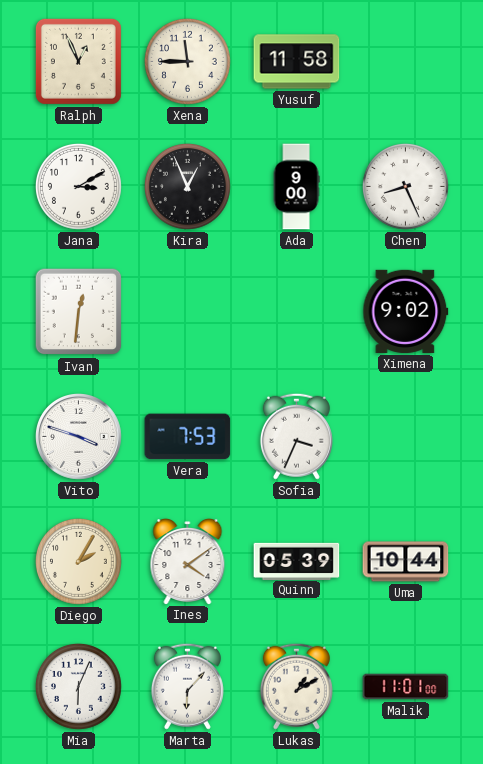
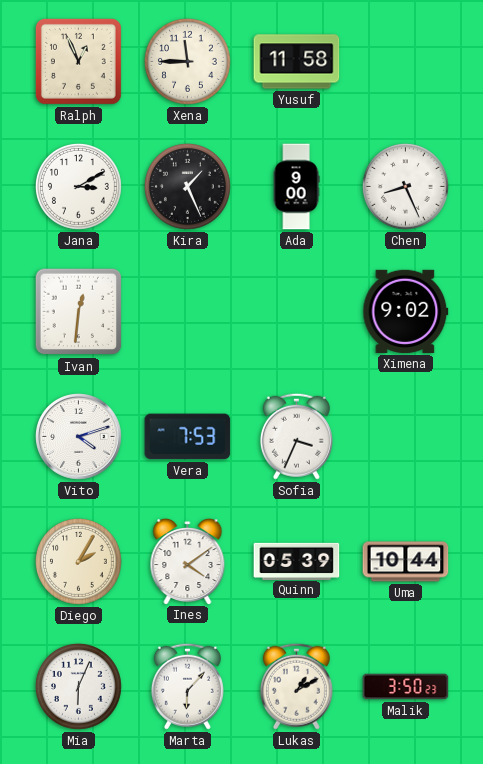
Kira: 12:56 -> 1:26
Vito: 3:48 -> 4:12
Malik: 11:01 -> 3:50
